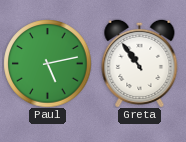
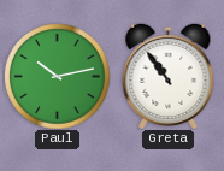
Paul: 5:13 -> 10:13
